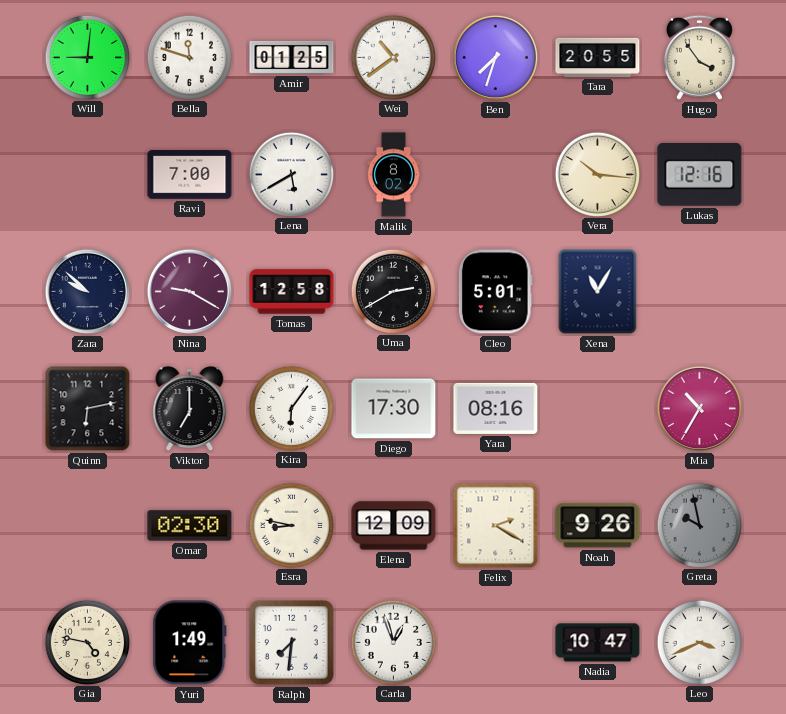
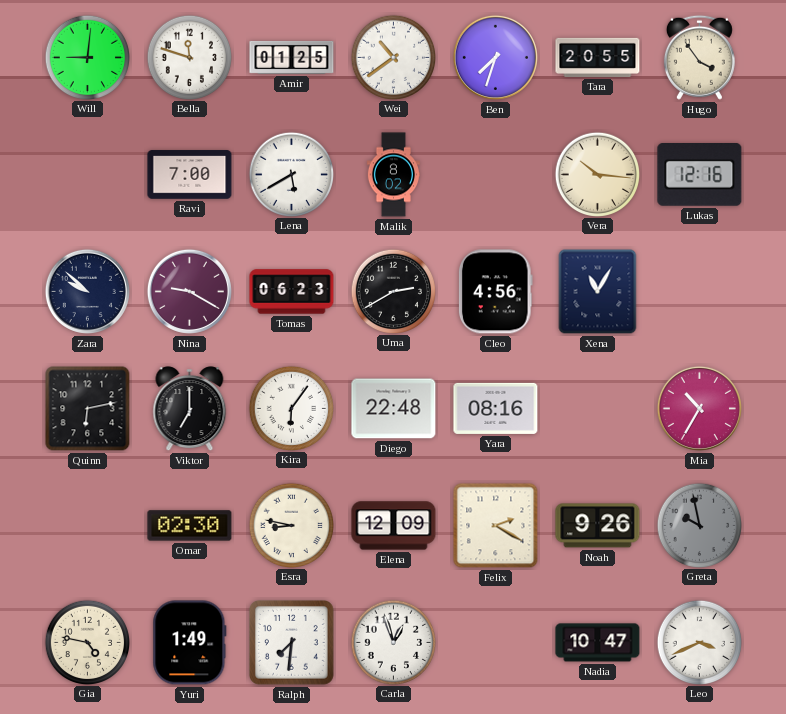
Tomas: 12:58 -> 06:23
Cleo: 5:01 -> 4:56
Diego: 17:30 -> 22:48
